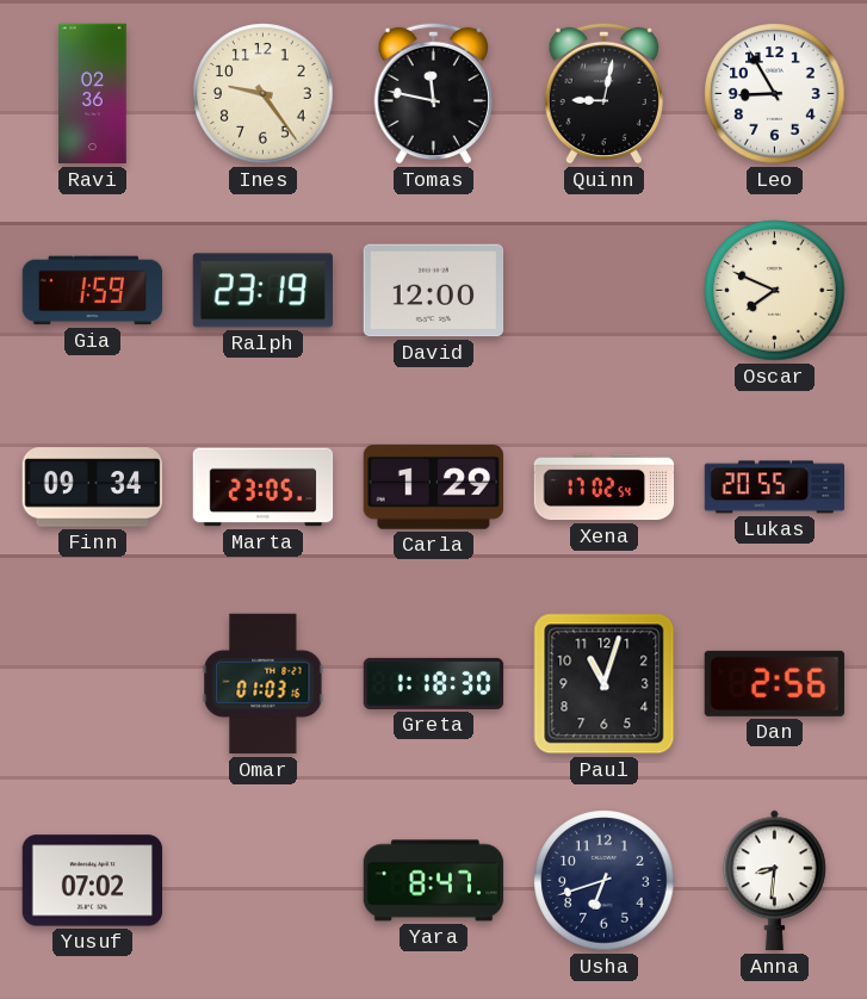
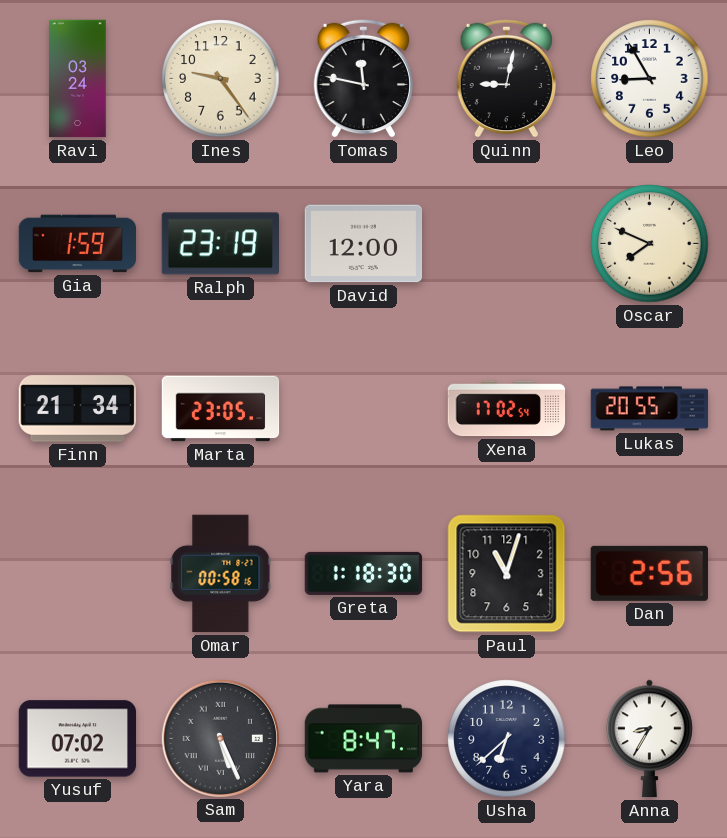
Ravi: 02:36 -> 03:24
Finn: 09:34 -> 21:34
Carla: 1:29 -> none
Omar: 01:03 -> 00:58
Sam: none -> 5:26
Usha: 6:42 -> 6:38
Anna: 8:31 -> 8:35
